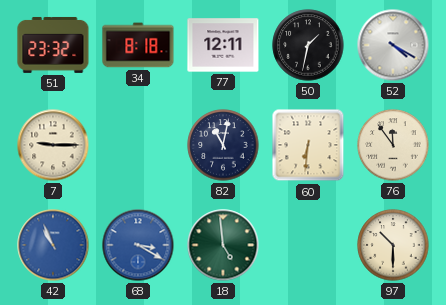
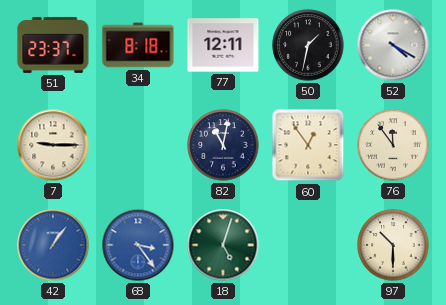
51: 23:32 -> 23:37
60: 6:31 -> 12:54
42: 10:56 -> 1:06
68: 3:20 -> 3:24
18: 4:59 -> 5:03
